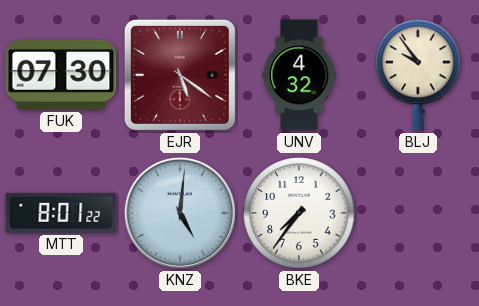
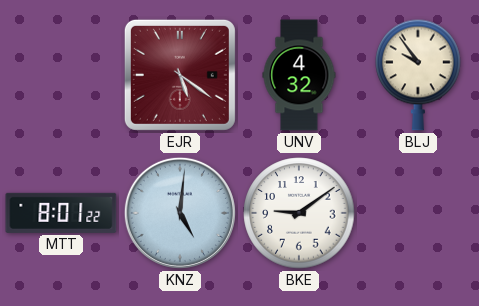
FUK: 07:30 -> none
BKE: 7:36 -> 9:09
